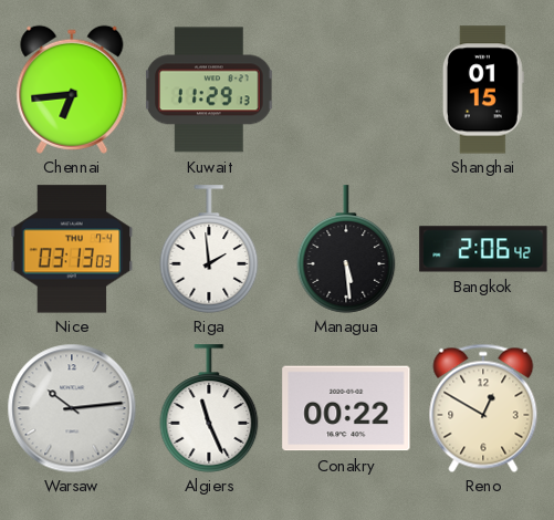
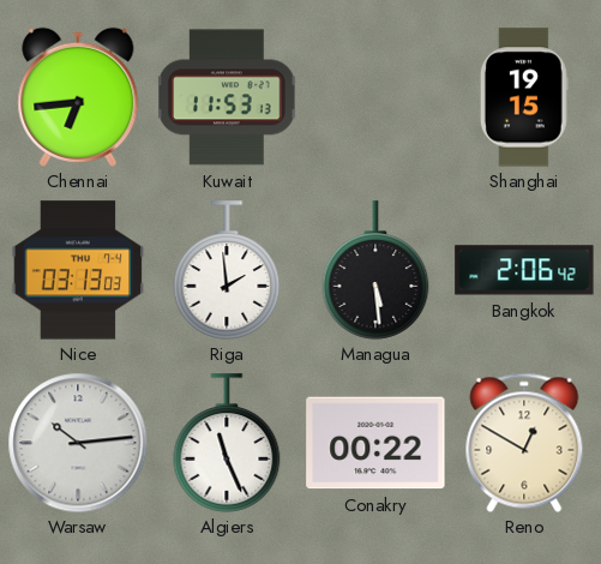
Kuwait: 11:29 -> 11:53
Shanghai: 01:15 -> 19:15
